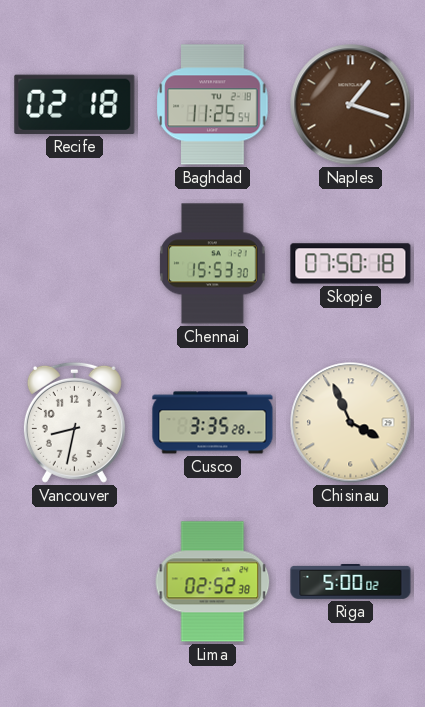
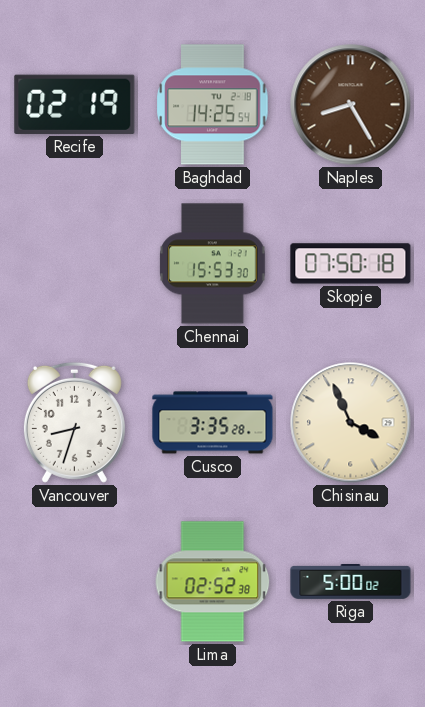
Recife: 02:18 -> 02:19
Baghdad: 11:25 -> 14:25
Naples: 1:18 -> 8:25
Vancouver: 8:32 -> 8:33
